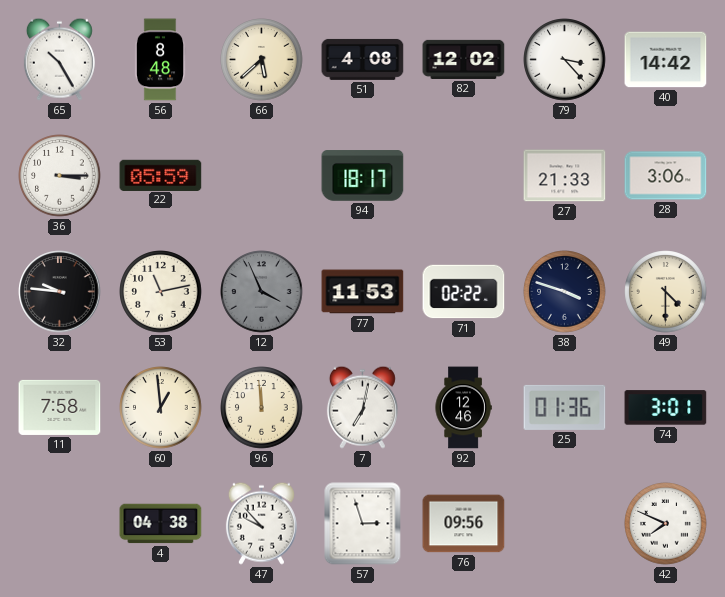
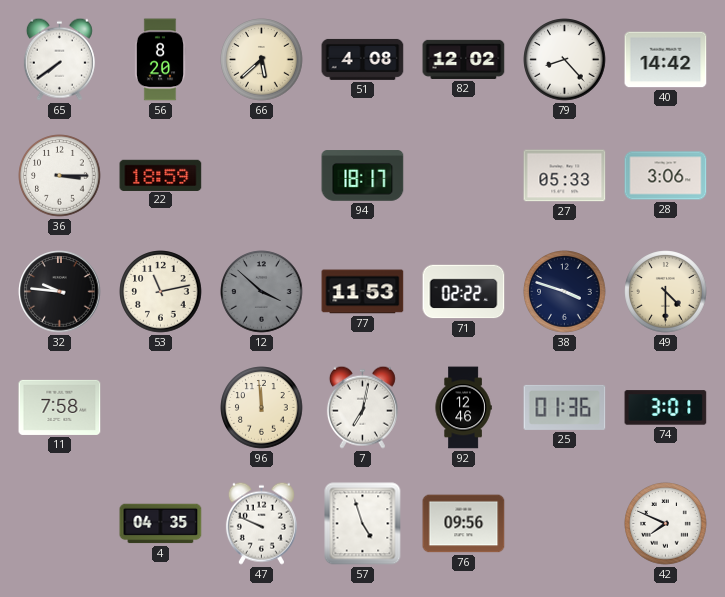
65: 10:25 -> 7:39
56: 8:48 -> 8:20
79: 3:23 -> 8:23
22: 05:59 -> 18:59
27: 21:33 -> 05:33
12: 3:56 -> 3:52
60: 12:59 -> none
4: 04:38 -> 04:35
47: 9:53 -> 9:49
57: 2:57 -> 4:57
